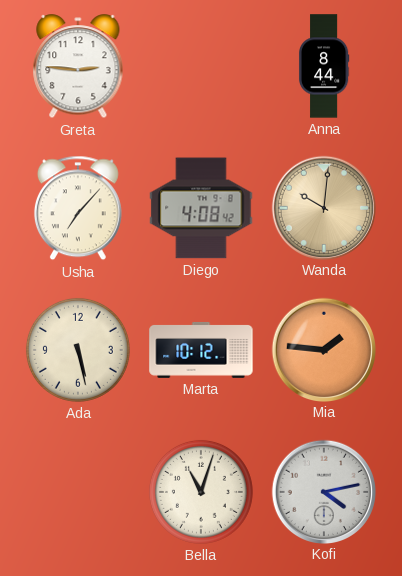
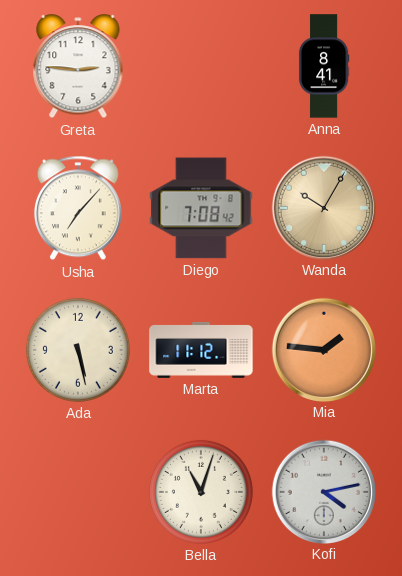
Anna: 8:44 -> 8:41
Diego: 4:08 -> 7:08
Wanda: 10:01 -> 10:05
Marta: 10:12 -> 11:12
